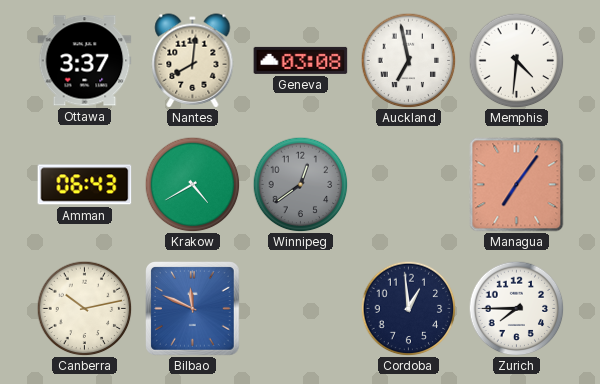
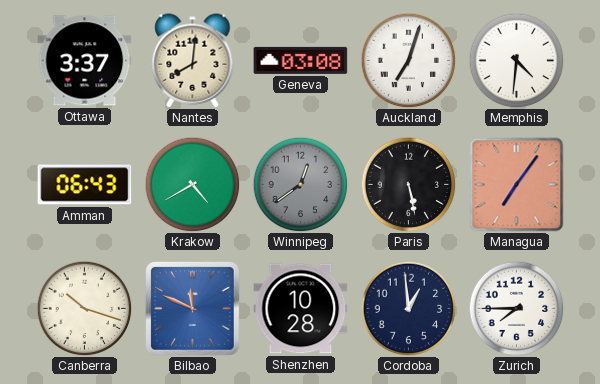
Auckland: 6:58 -> 7:03
Paris: none -> 5:28
Canberra: 10:13 -> 10:18
Shenzhen: none -> 10:28
